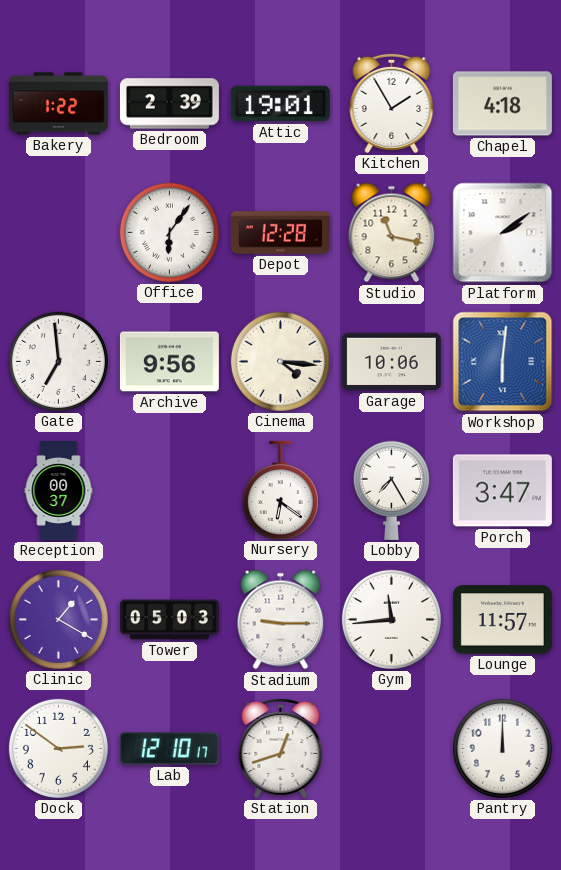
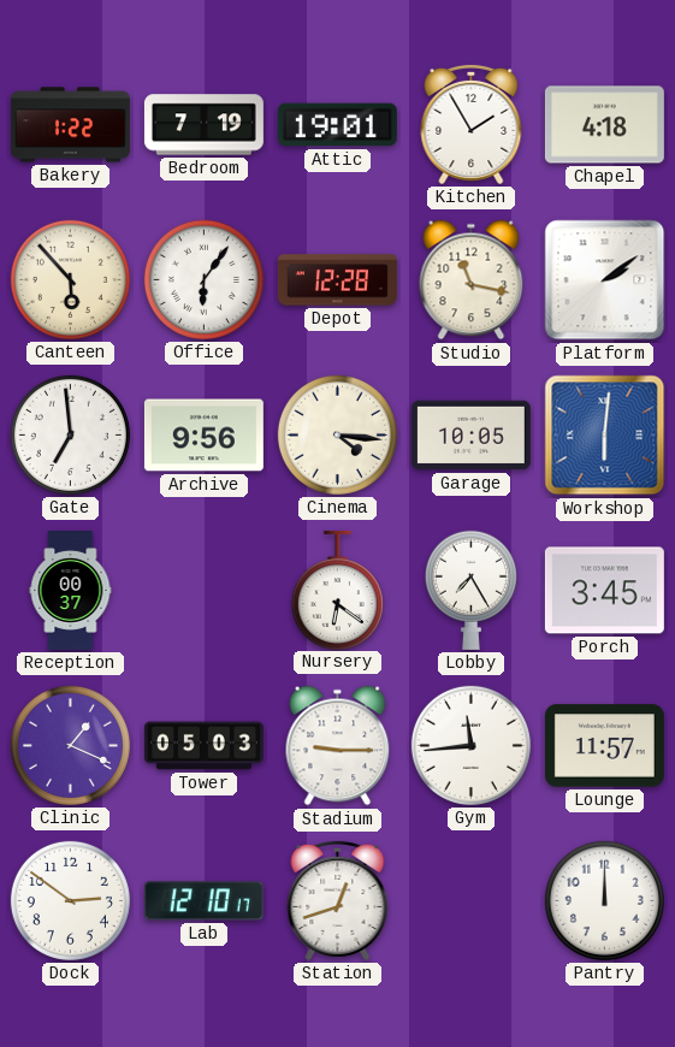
Bedroom: 2:39 -> 7:19
Canteen: none -> 5:53
Garage: 10:06 -> 10:05
Porch: 3:47 -> 3:45
Clinic: 1:20 -> 1:19
